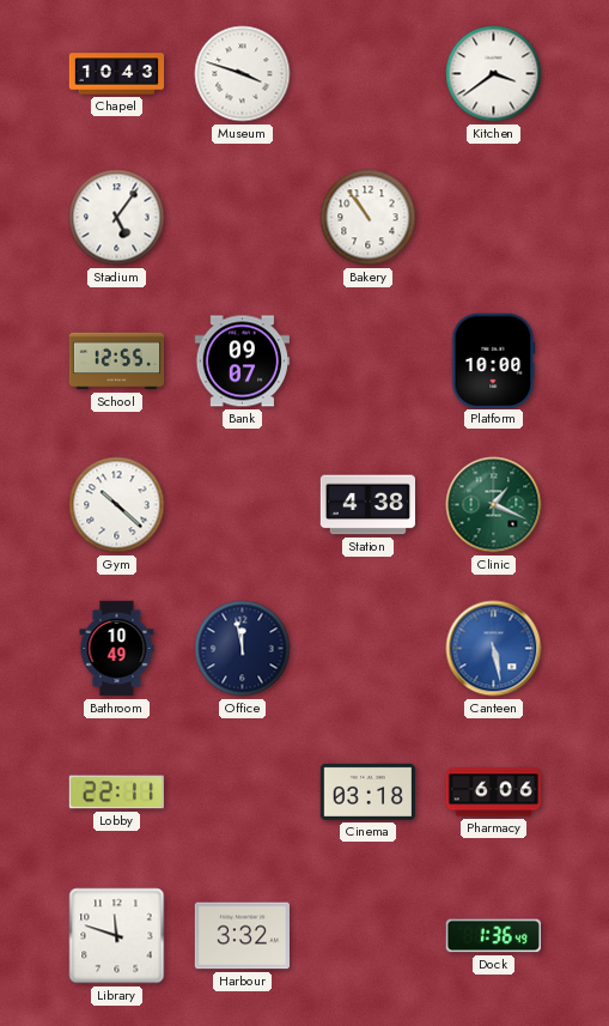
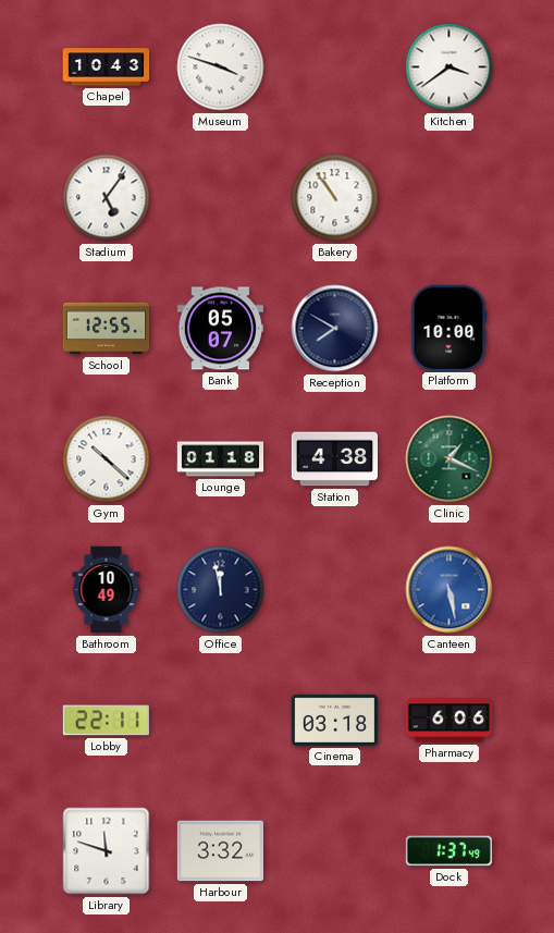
Bank: 09:07 -> 05:07
Reception: none -> 7:50
Lounge: none -> 01:18
Dock: 1:36 -> 1:37
